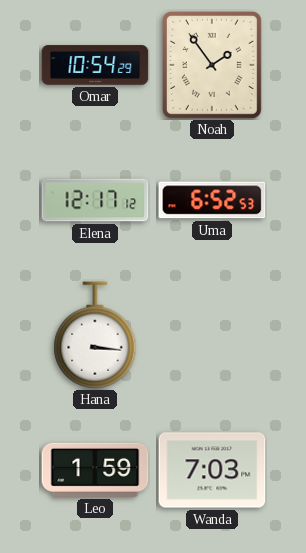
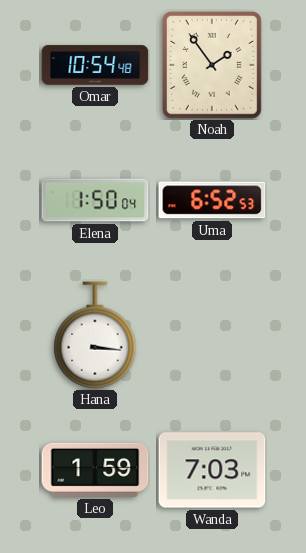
Omar: 10:54:29 -> 10:54:48
Elena: 12:17 -> 1:50
